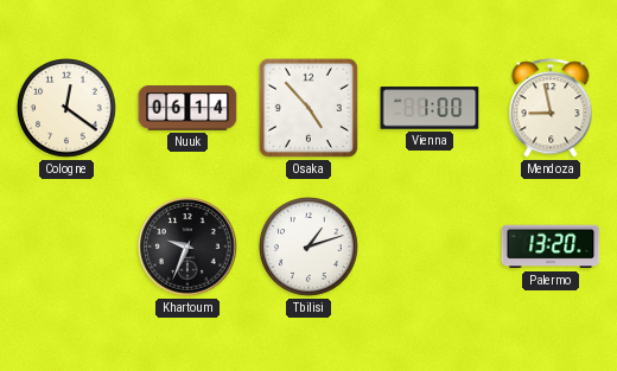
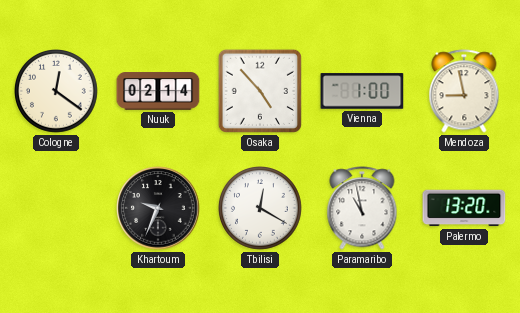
Nuuk: 06:14 -> 02:14
Tbilisi: 1:12 -> 12:20
Paramaribo: none -> 10:58
